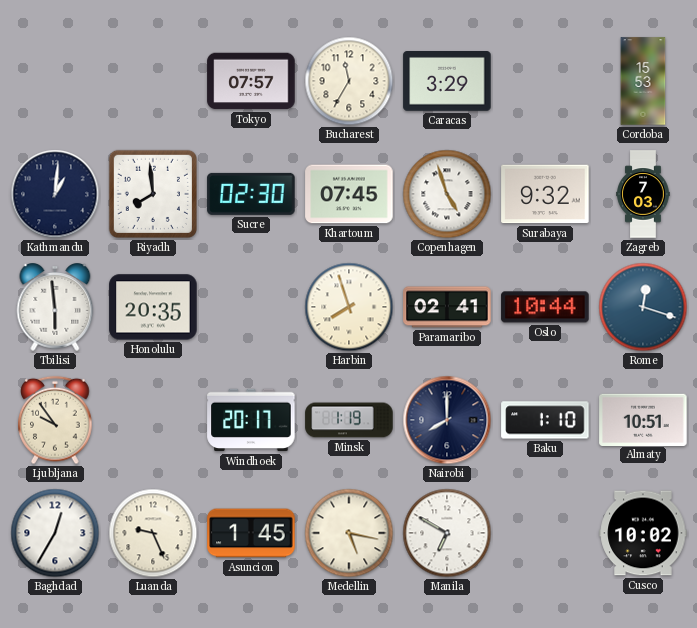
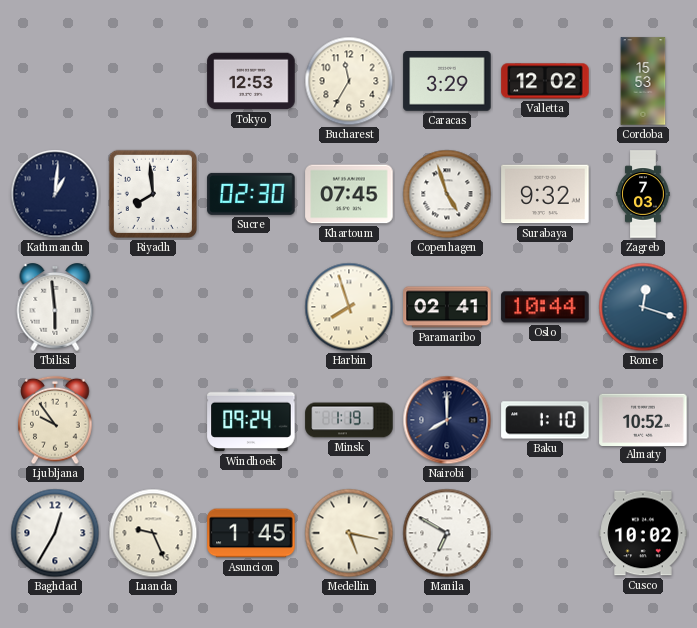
Tokyo: 07:57 -> 12:53
Valletta: none -> 12:02
Honolulu: 20:35 -> none
Windhoek: 20:17 -> 09:24
Almaty: 10:51 -> 10:52
